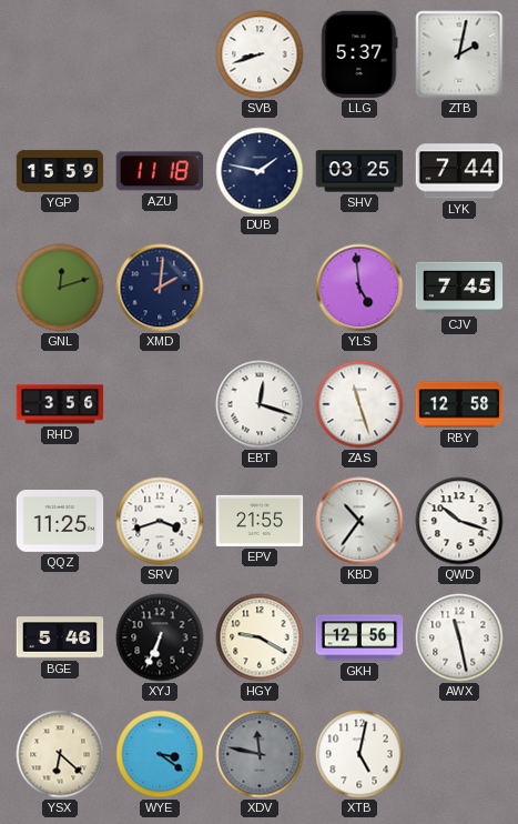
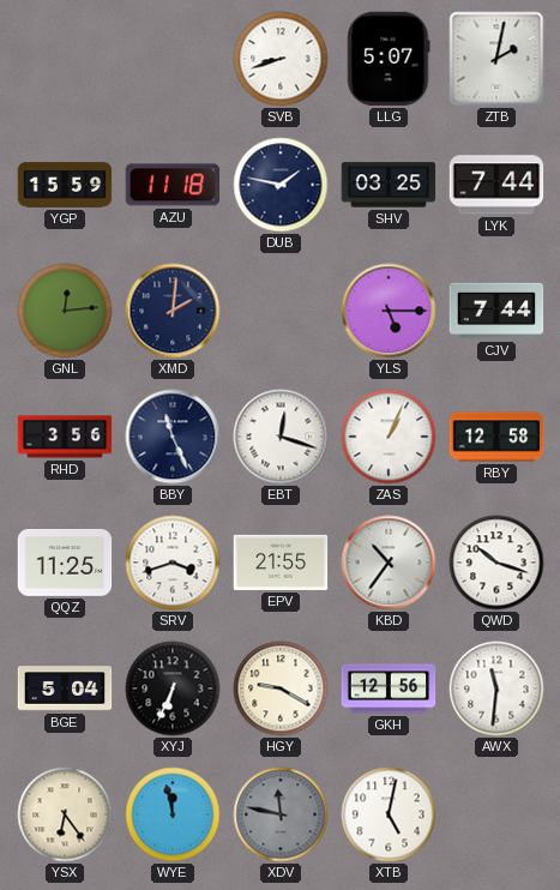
LLG: 5:37 -> 5:07
GNL: 12:12 -> 12:14
YLS: 4:59 -> 5:15
CJV: 7:45 -> 7:44
BBY: none -> 11:26
ZAS: 11:27 -> 1:04
BGE: 5:46 -> 5:04
AWX: 11:28 -> 11:31
YSX: 6:22 -> 6:24
WYE: 3:21 -> 11:58
